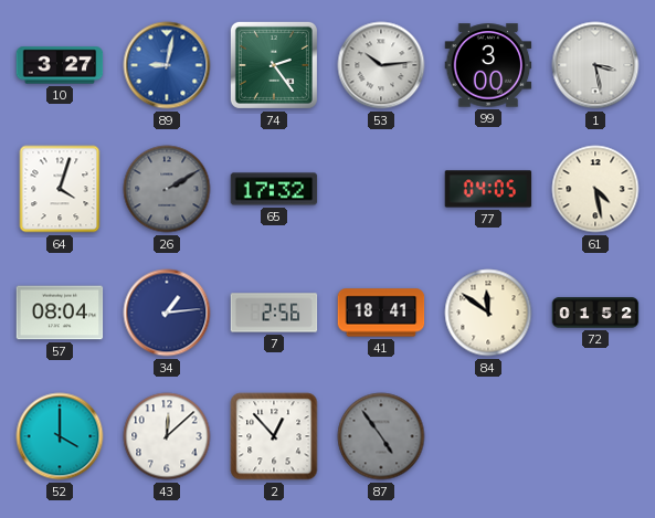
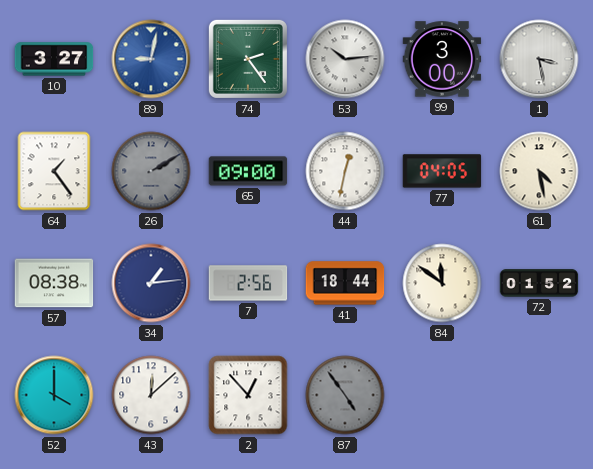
64: 4:03 -> 1:24
65: 17:32 -> 09:00
44: none -> 12:32
57: 08:04 -> 08:38
41: 18:41 -> 18:44
